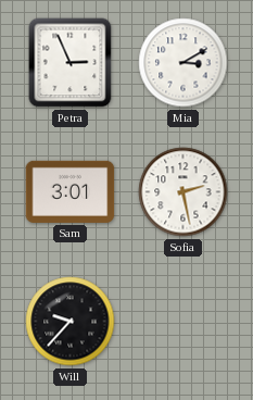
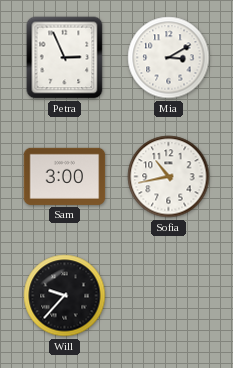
Sam: 3:01 -> 3:00
Sofia: 2:28 -> 10:43
